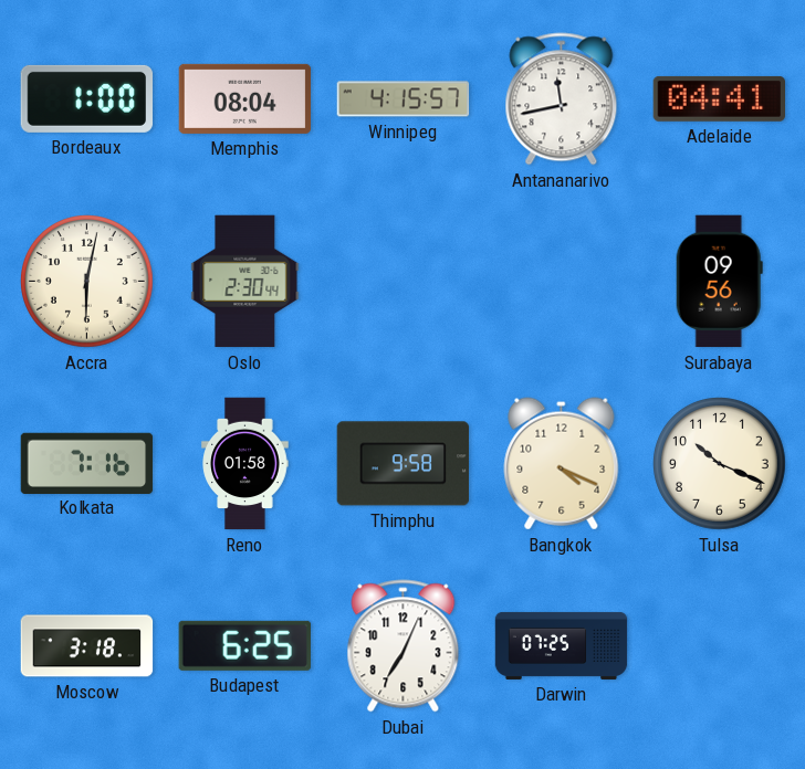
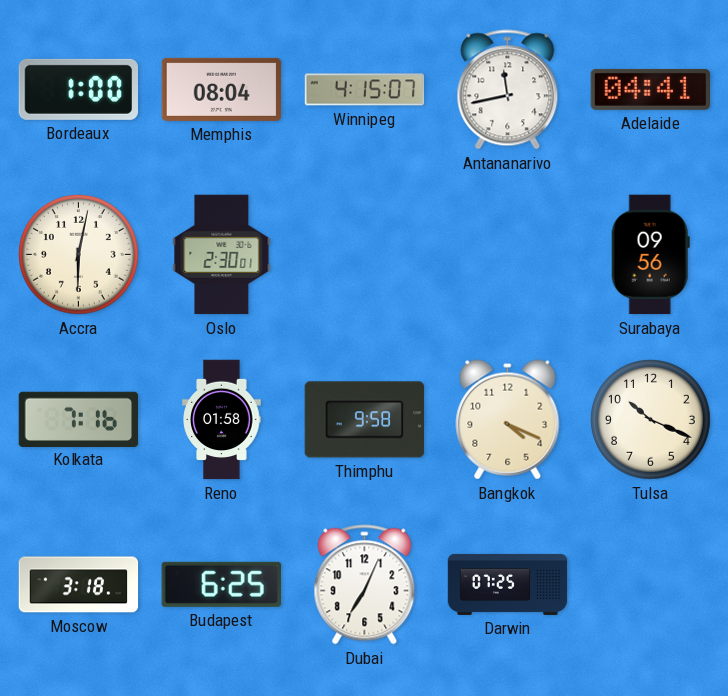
Winnipeg: 4:15:57 -> 4:15:07
Oslo: 2:30:44 -> 2:30:01
